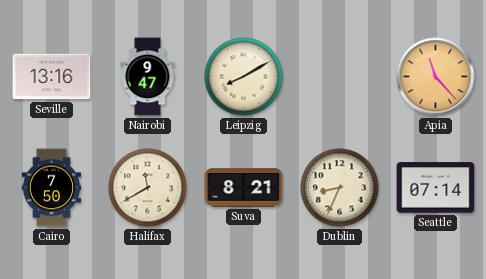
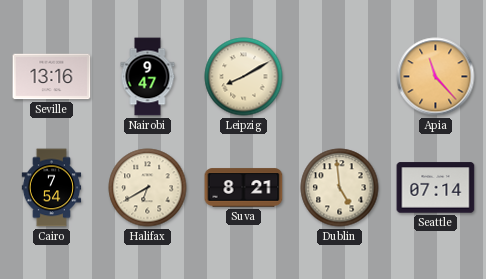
Cairo: 7:50 -> 7:54
Halifax: 11:40 -> 6:40
Dublin: 8:34 -> 4:59
